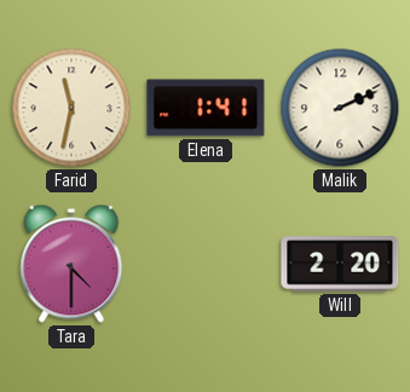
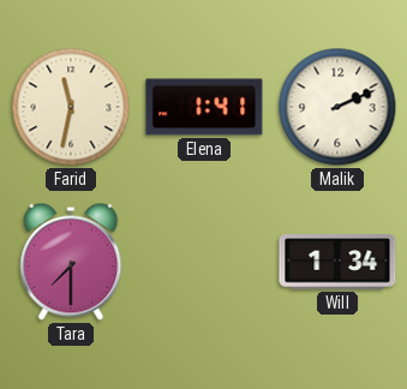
Tara: 4:30 -> 7:30
Will: 2:20 -> 1:34
